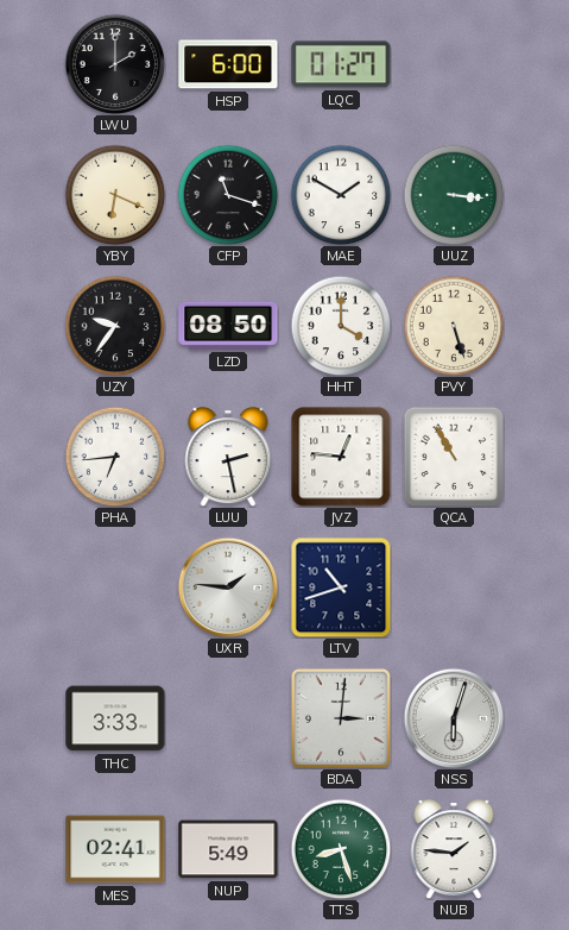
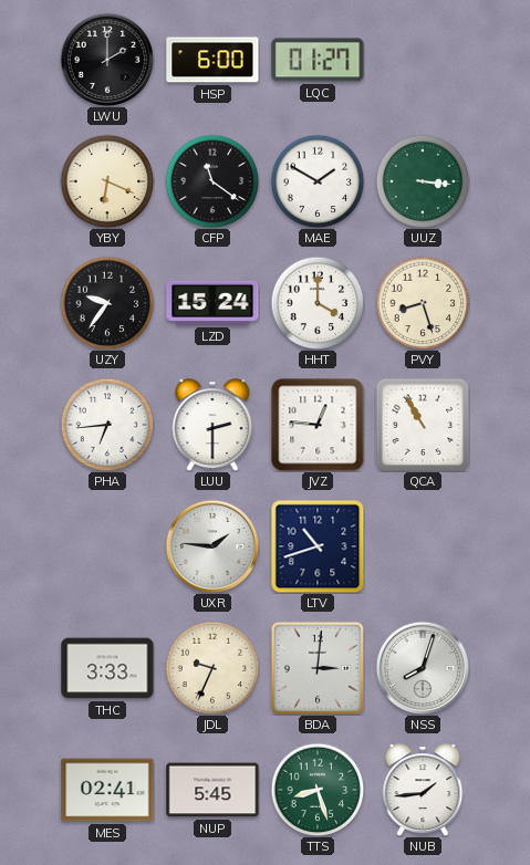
CFP: 11:18 -> 11:21
LZD: 08:50 -> 15:24
PVY: 5:27 -> 8:27
LUU: 2:28 -> 2:30
JDL: none -> 9:34
NSS: 6:03 -> 8:03
NUP: 5:49 -> 5:45
NUB: 1:46 -> 1:44
